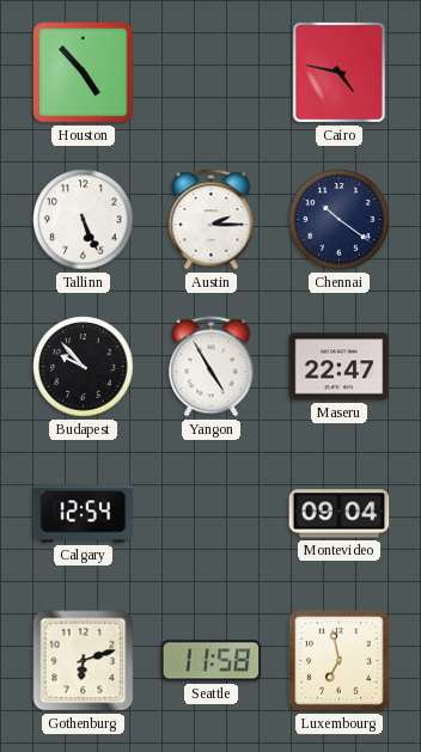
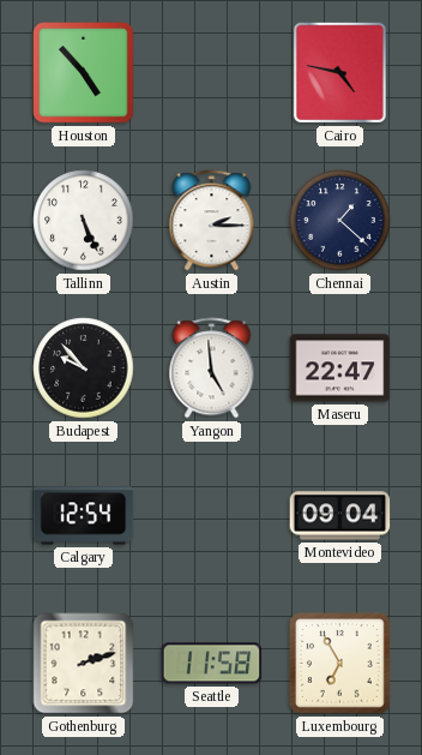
Chennai: 10:21 -> 1:22
Yangon: 4:55 -> 4:59
Gothenburg: 6:12 -> 2:12
Luxembourg: 6:58 -> 6:55
